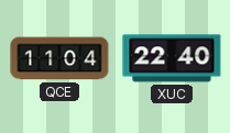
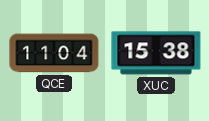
XUC: 22:40 -> 15:38
